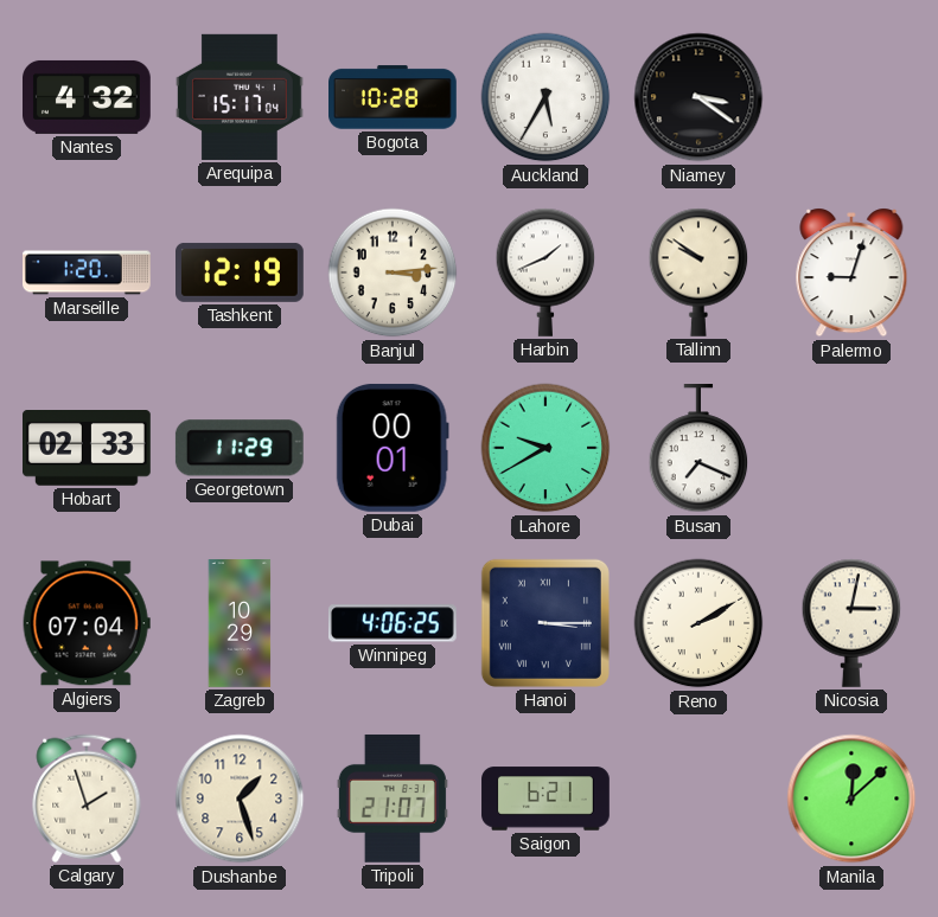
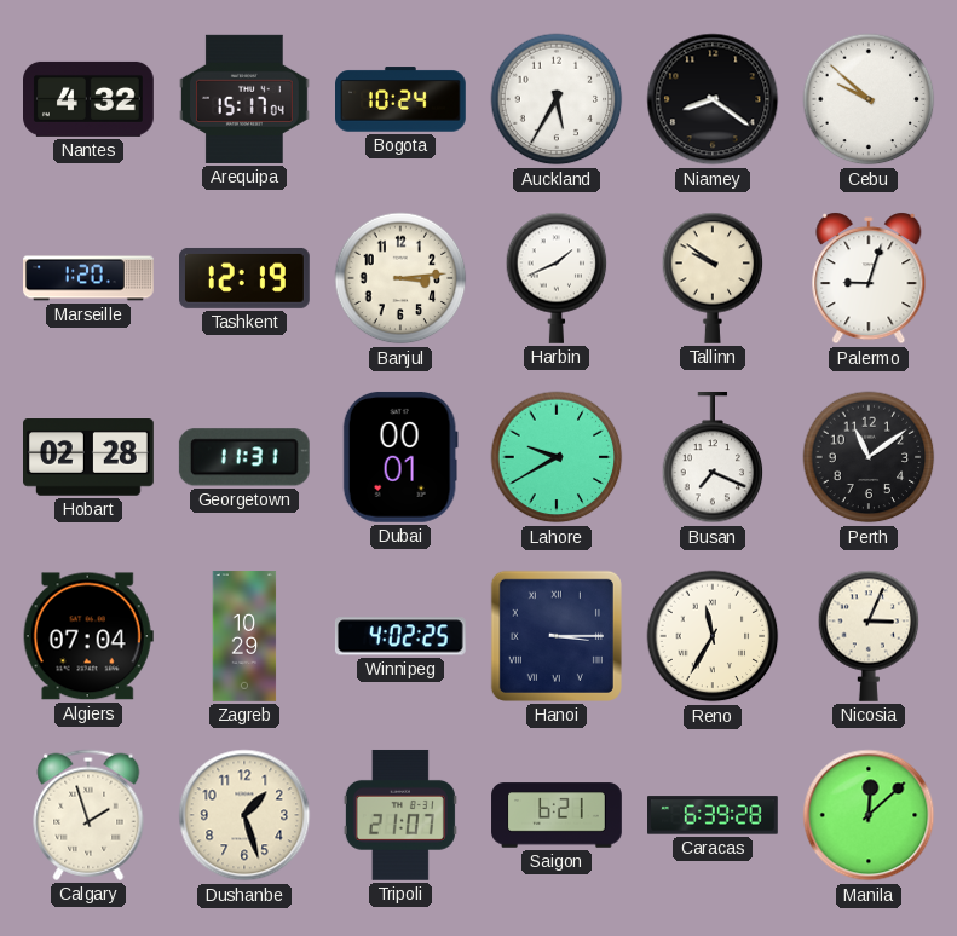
Bogota: 10:28 -> 10:24
Niamey: 3:21 -> 8:21
Cebu: none -> 9:52
Hobart: 02:33 -> 02:28
Georgetown: 11:29 -> 11:31
Perth: none -> 11:09
Winnipeg: 4:06 -> 4:02
Reno: 2:10 -> 11:35
Nicosia: 3:02 -> 3:04
Caracas: none -> 6:39
